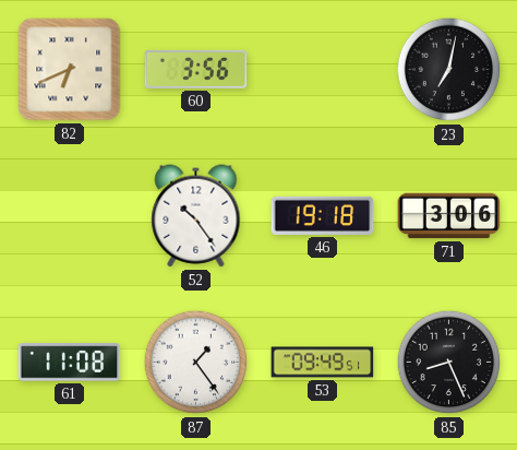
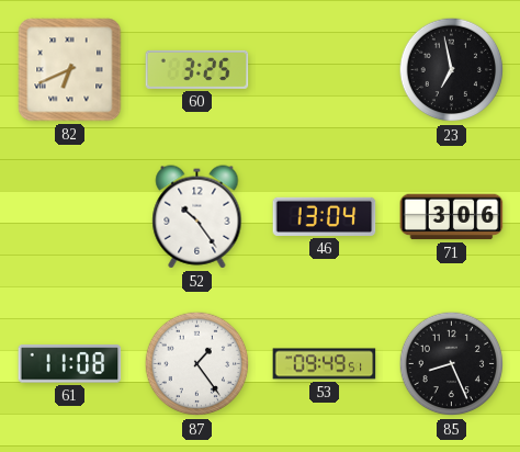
60: 3:56 -> 3:25
23: 7:02 -> 6:58
46: 19:18 -> 13:04
